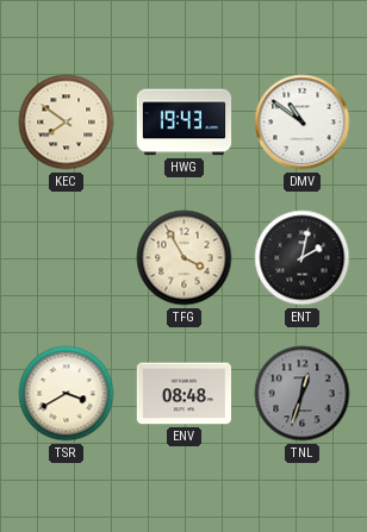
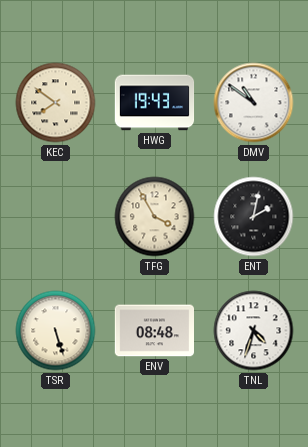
TSR: 3:40 -> 5:27
TNL: 12:33 -> 4:33
TNL dial: grey -> white
